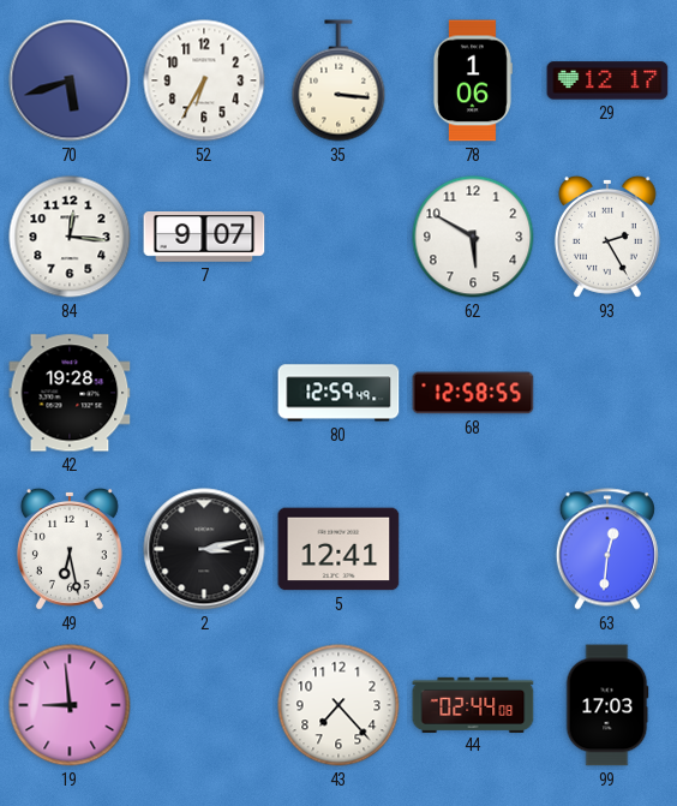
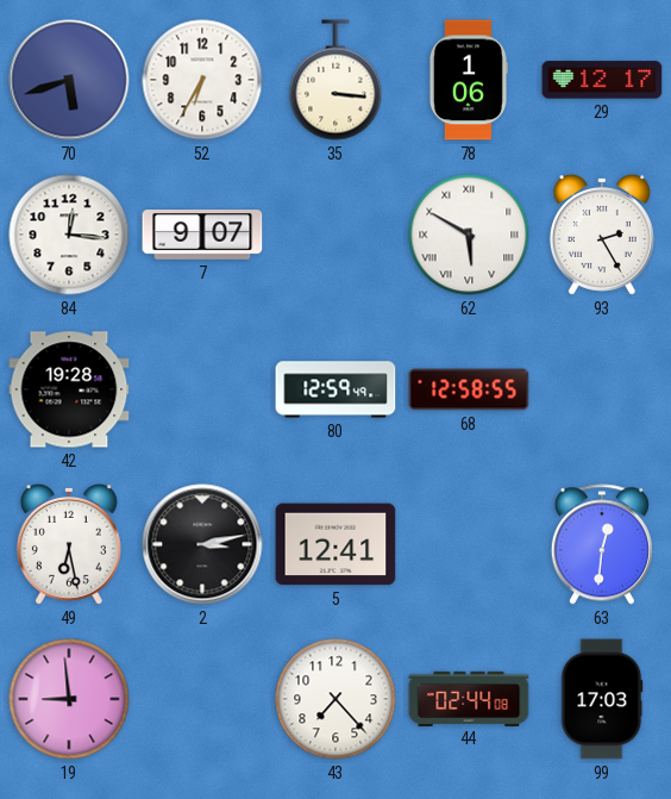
62 numerals: Arabic -> Roman
